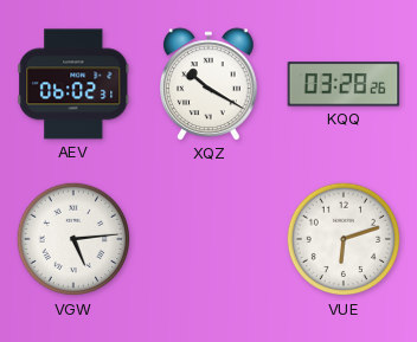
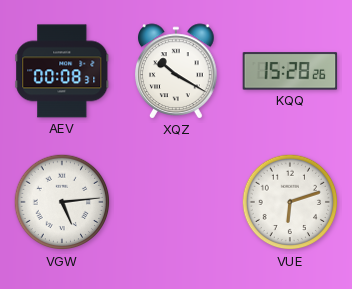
AEV: 06:02 -> 00:08
KQQ: 03:28 -> 15:28
